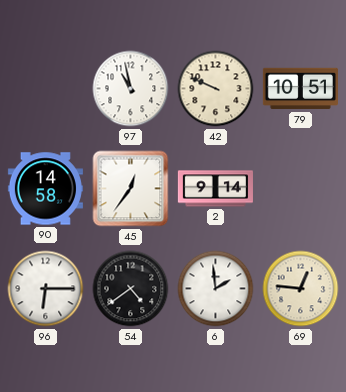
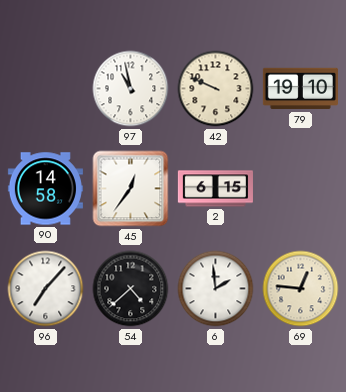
79: 10:51 -> 19:10
2: 9:14 -> 6:15
96: 6:15 -> 7:07
54: 4:39 -> 4:38
